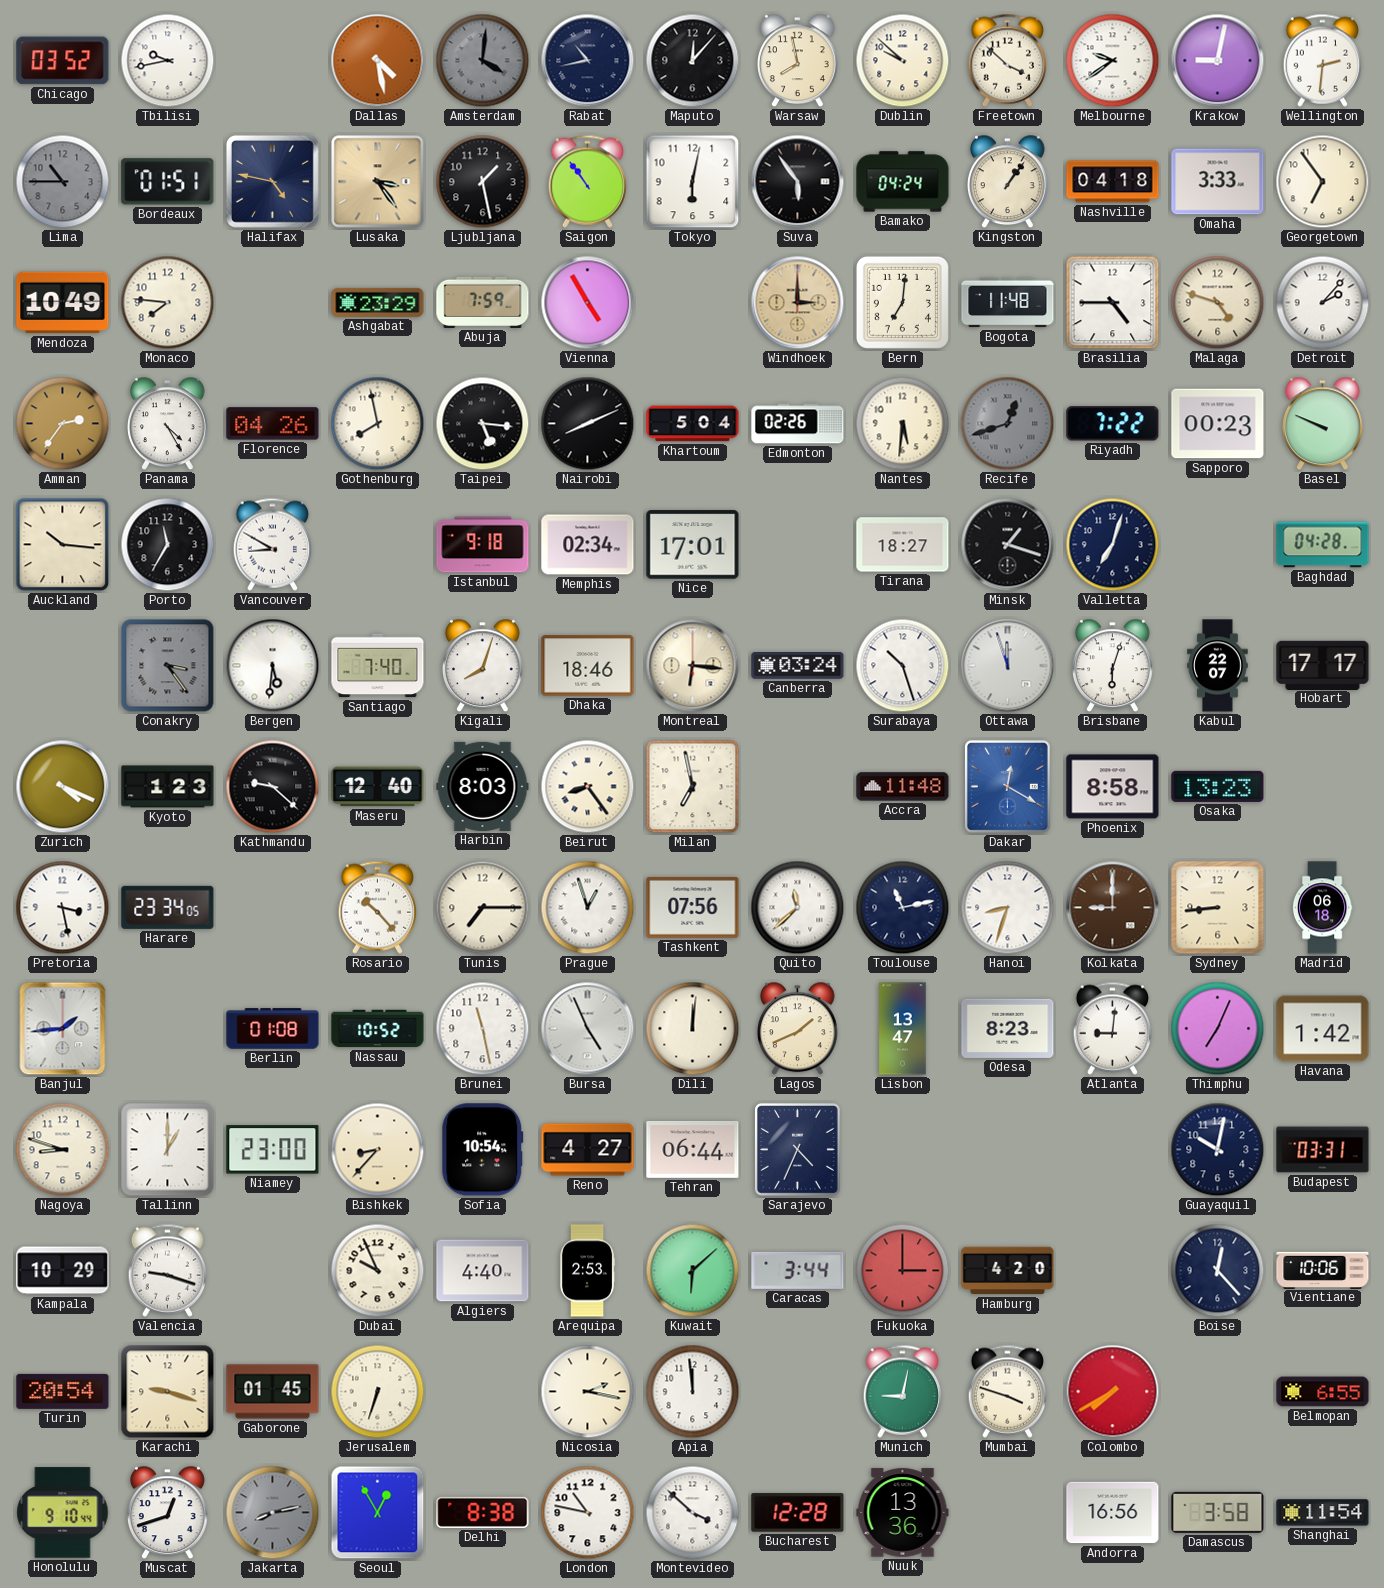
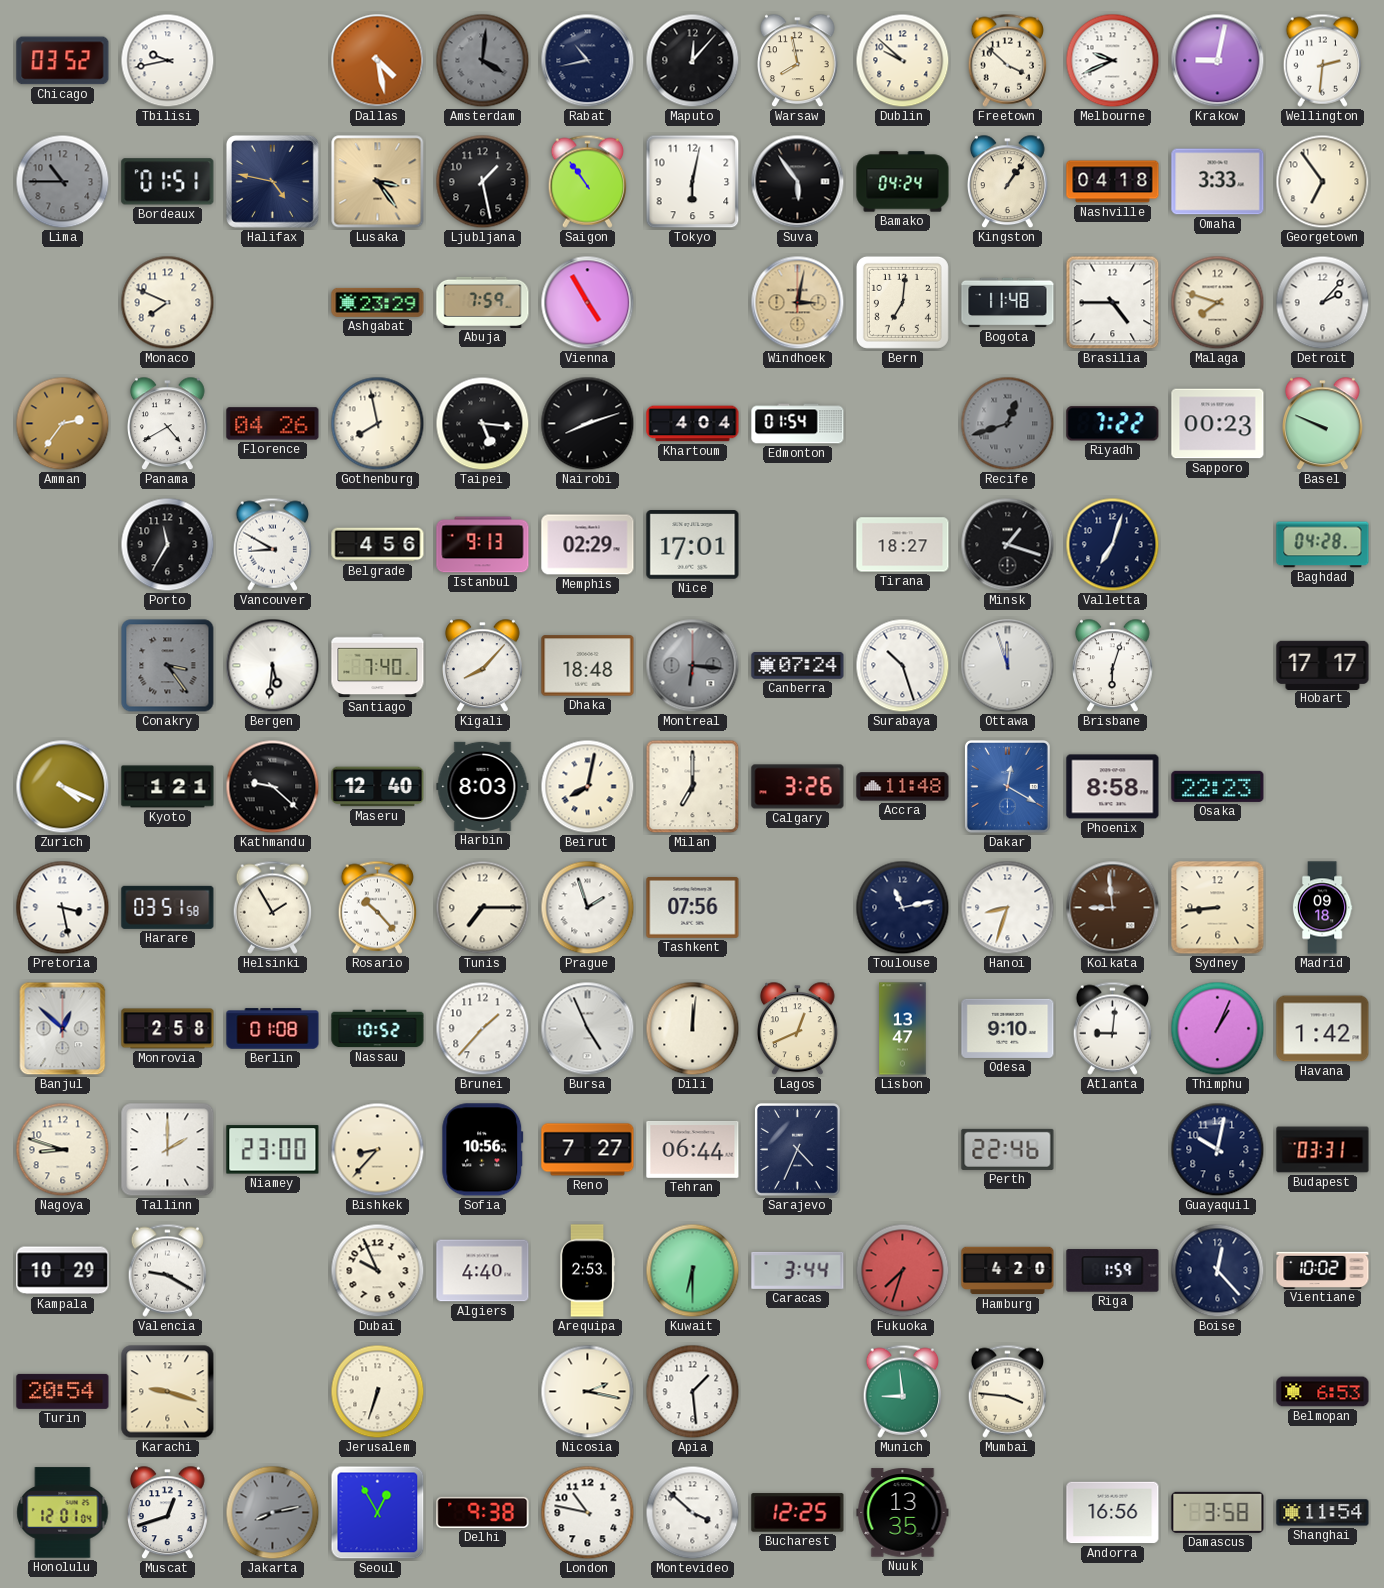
Melbourne: 9:39 -> 9:41
Mendoza: 10:49 -> none
Monaco: 7:46 -> 7:49
Windhoek: 3:00 -> 3:02
Malaga: 4:48 -> 7:48
Panama: 4:25 -> 4:40
Nairobi: 8:11 -> 8:12
Khartoum: 5:04 -> 4:04
Edmonton: 02:26 -> 01:54
Nantes: 5:31 -> none
Auckland: 10:16 -> none
Belgrade: none -> 4:56
Istanbul: 9:18 -> 9:13
Memphis: 02:34 -> 02:29
Kigali: 8:03 -> 8:07
Dhaka: 18:46 -> 18:48
Montreal dial: cream -> grey
Canberra: 03:24 -> 07:24
Kabul: 22:07 -> none
Kyoto: 1:23 -> 1:21
Beirut: 8:24 -> 8:02
Milan: 6:58 -> 7:00
Calgary: none -> 3:26
Osaka: 13:23 -> 22:23
Harare: 23:34 -> 03:51
Helsinki: none -> 1:55
Prague: 12:57 -> 1:57
Quito: 11:38 -> none
Kolkata: 9:00 -> 8:59
Madrid: 06:18 -> 09:18
Banjul: 1:44 -> 12:52
Monrovia: none -> 2:58
Brunei: 11:28 -> 1:37
Lagos: 1:41 -> 12:41
Odesa: 8:23 -> 9:10
Thimphu: 7:04 -> 1:04
Tallinn: 1:00 -> 2:00
Sofia: 10:54 -> 10:56
Reno: 4:27 -> 7:27
Perth: none -> 22:46
Valencia: 9:18 -> 9:20
Kuwait: 6:08 -> 6:30
Fukuoka: 3:00 -> 7:33
Riga: none -> 1:59
Vientiane: 10:06 -> 10:02
Gaborone: 01:45 -> none
Apia: 11:59 -> 1:29
Munich: 9:02 -> 8:59
Mumbai: 3:48 -> 3:46
Colombo: 7:40 -> none
Belmopan: 6:55 -> 6:53
Honolulu: 9:10 -> 12:01
Delhi: 8:38 -> 9:38
Bucharest: 12:28 -> 12:25
Nuuk: 13:36 -> 13:35
